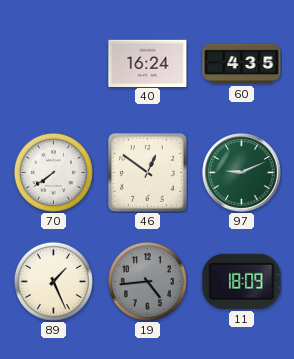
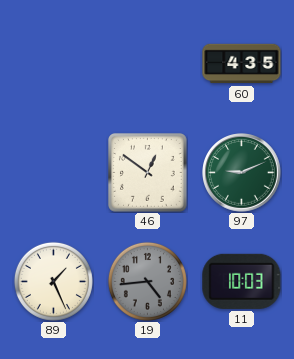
40: 16:24 -> none
70: 7:39 -> none
11: 18:09 -> 10:03
